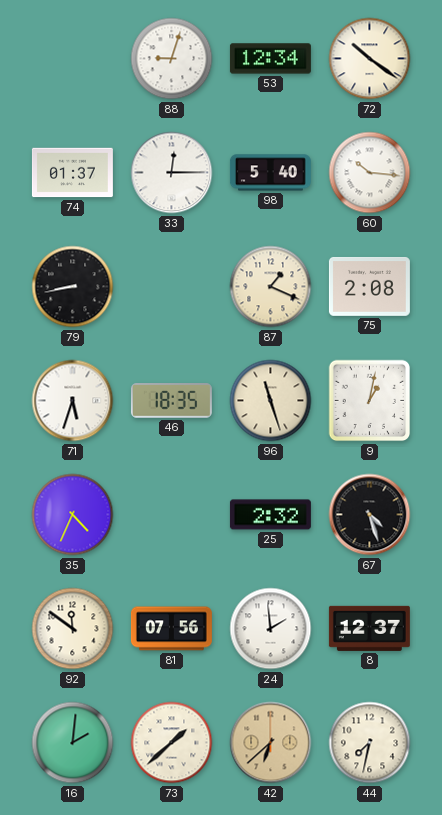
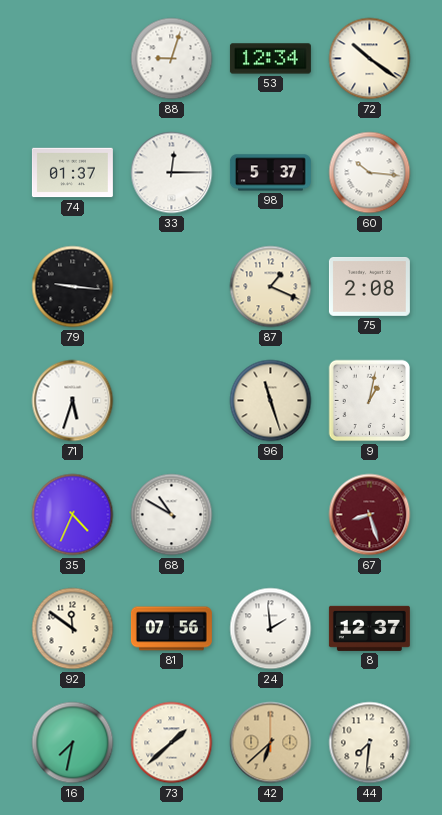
98: 5:40 -> 5:37
79: 8:43 -> 9:16
46: 18:35 -> none
68: none -> 10:50
25: 2:32 -> none
67: 4:27 -> 8:27
67 dial: black -> burgundy
16: 2:01 -> 7:32
44: 7:32 -> 7:31
